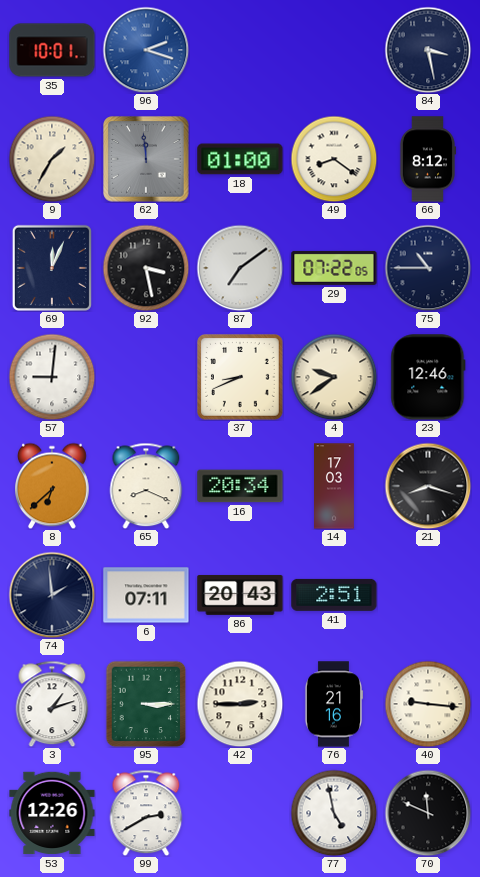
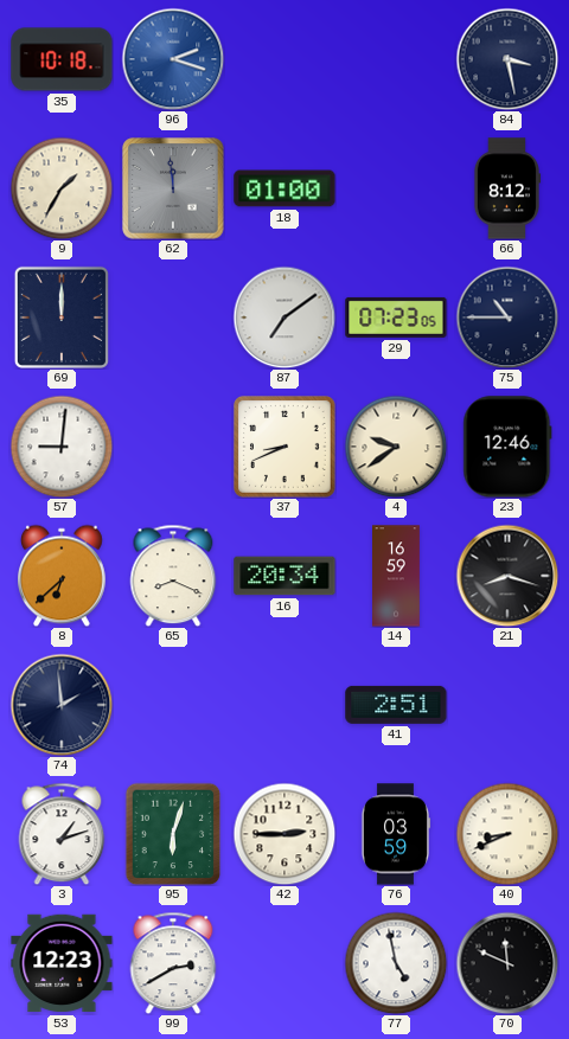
35: 10:01 -> 10:18
49: 8:21 -> none
69: 12:04 -> 12:00
92: 3:28 -> none
29: 07:22 -> 07:23
14: 17:03 -> 16:59
6: 07:11 -> none
86: 20:43 -> none
95: 3:15 -> 6:03
76: 21:16 -> 03:59
40: 9:16 -> 8:41
53: 12:26 -> 12:23
